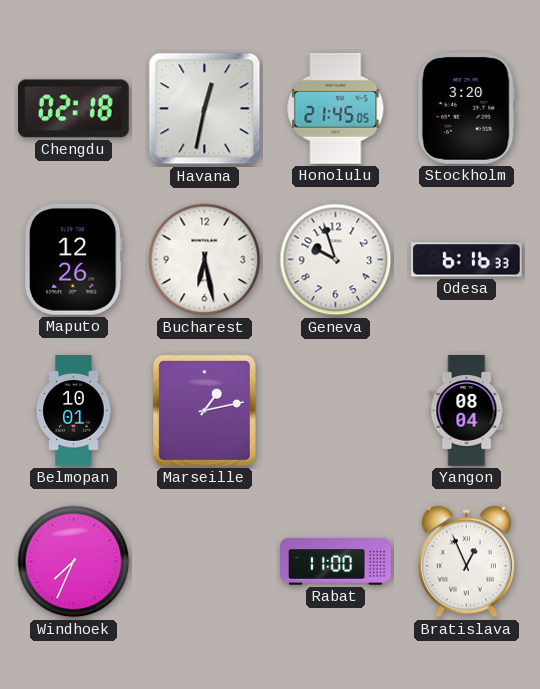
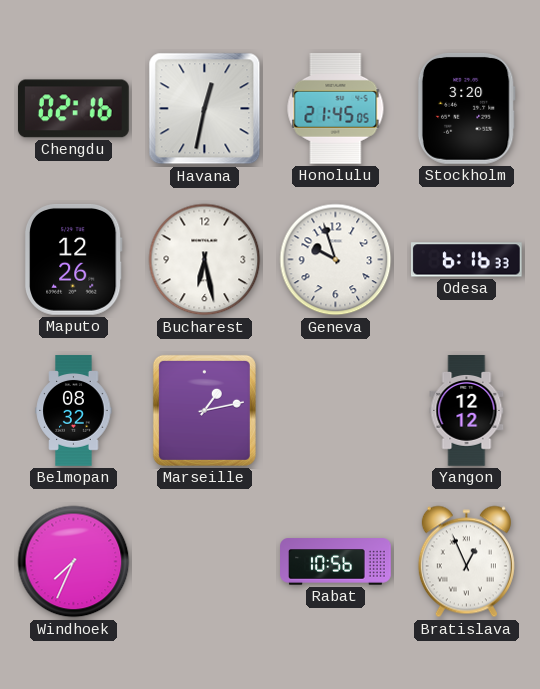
Chengdu: 02:18 -> 02:16
Belmopan: 10:01 -> 08:32
Yangon: 08:04 -> 12:12
Rabat: 11:00 -> 10:56
